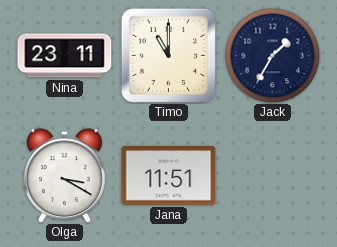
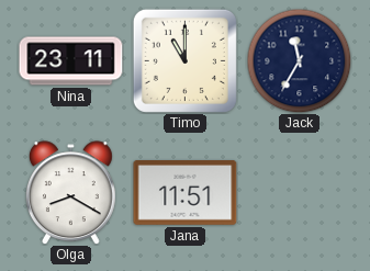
Jack: 1:35 -> 11:35
Olga: 3:20 -> 8:20
